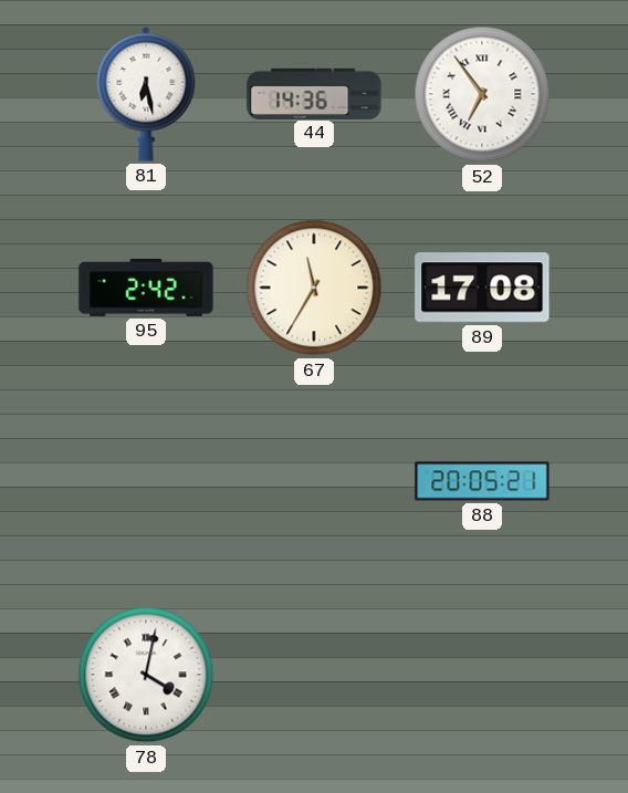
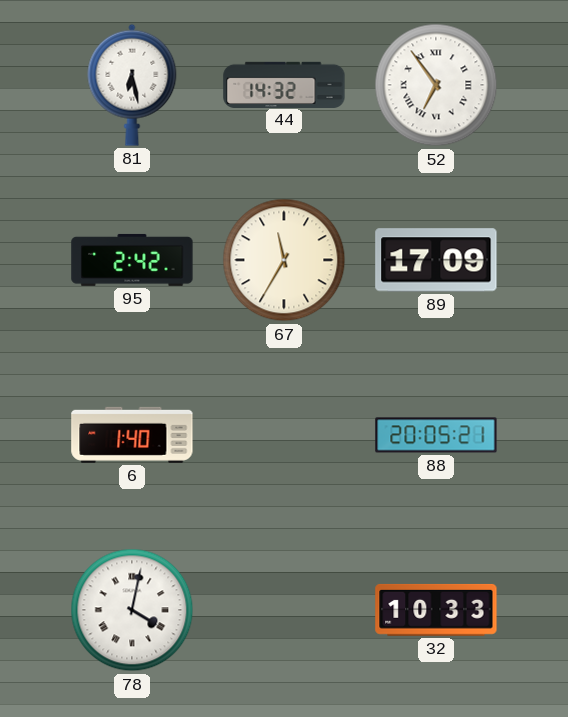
44: 14:36 -> 14:32
89: 17:08 -> 17:09
6: none -> 1:40
32: none -> 10:33
